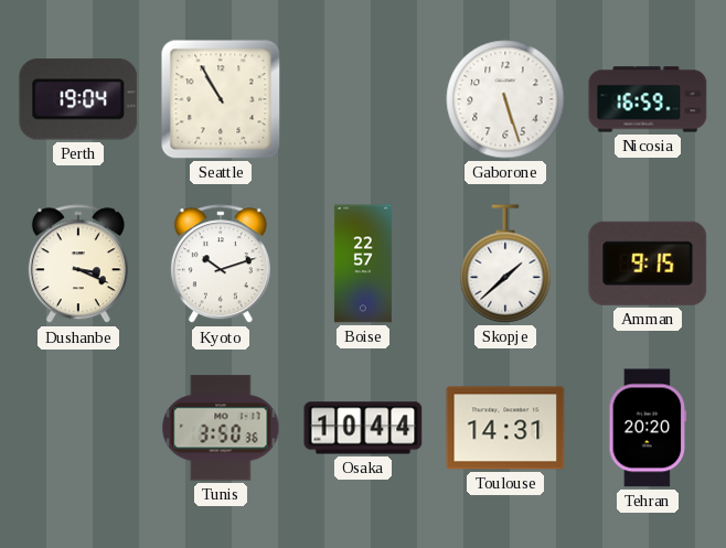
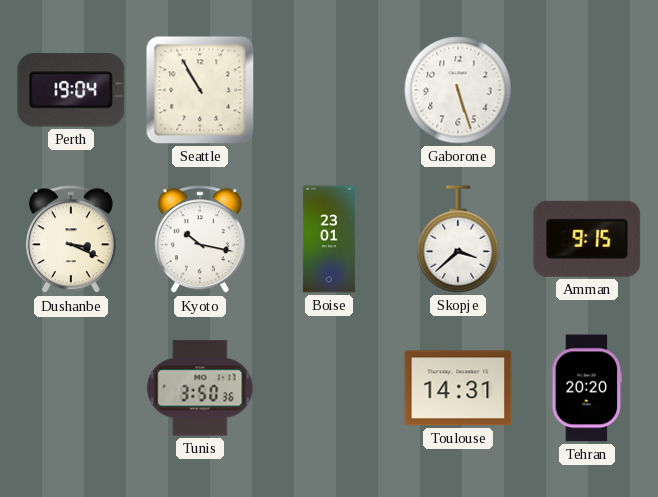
Nicosia: 16:59 -> none
Kyoto: 10:12 -> 10:17
Boise: 22:57 -> 23:01
Skopje: 1:38 -> 3:38
Osaka: 10:44 -> none
